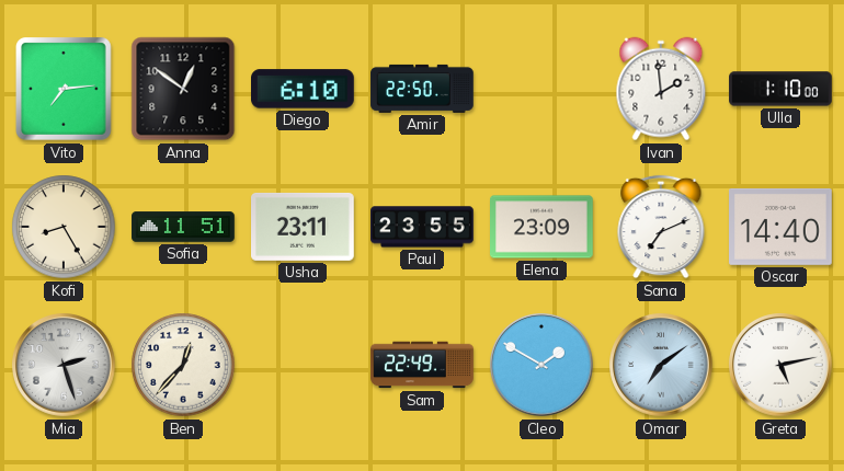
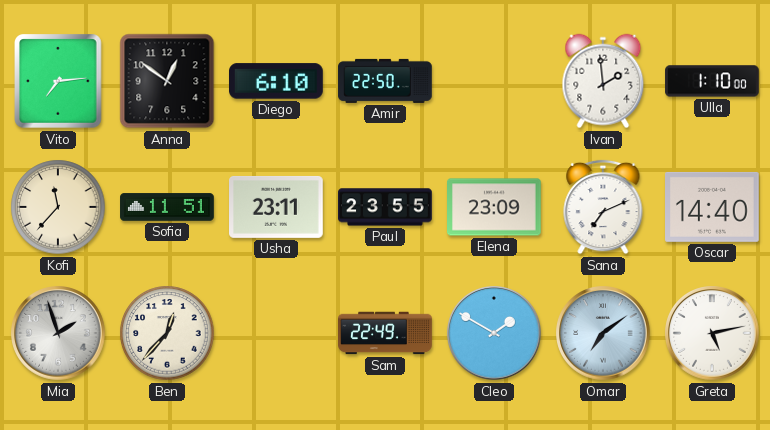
Kofi: 8:25 -> 11:37
Mia: 2:27 -> 1:57
